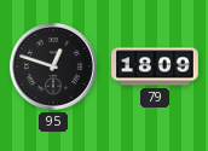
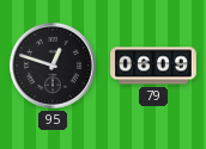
79: 18:09 -> 06:09
